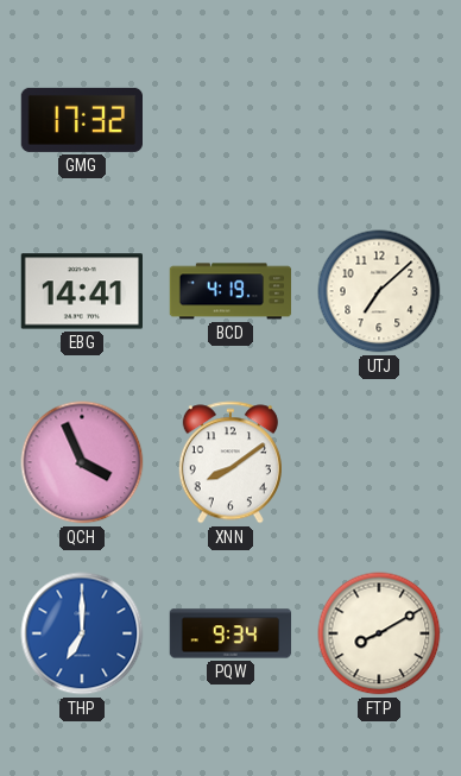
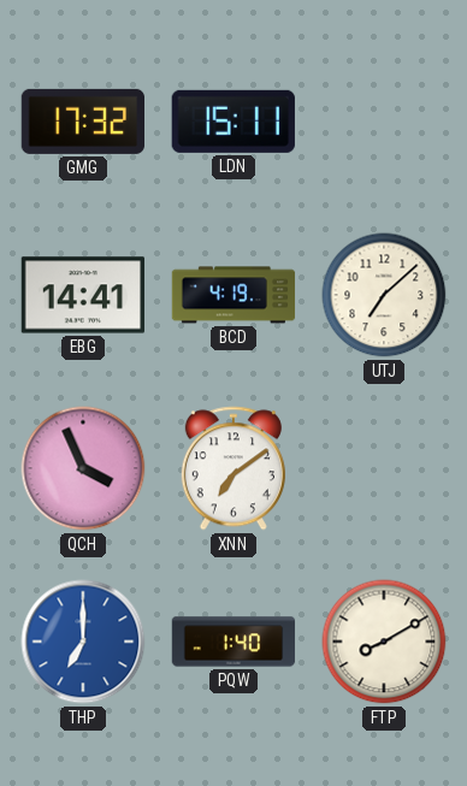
LDN: none -> 15:11
XNN: 8:09 -> 7:09
PQW: 9:34 -> 1:40
